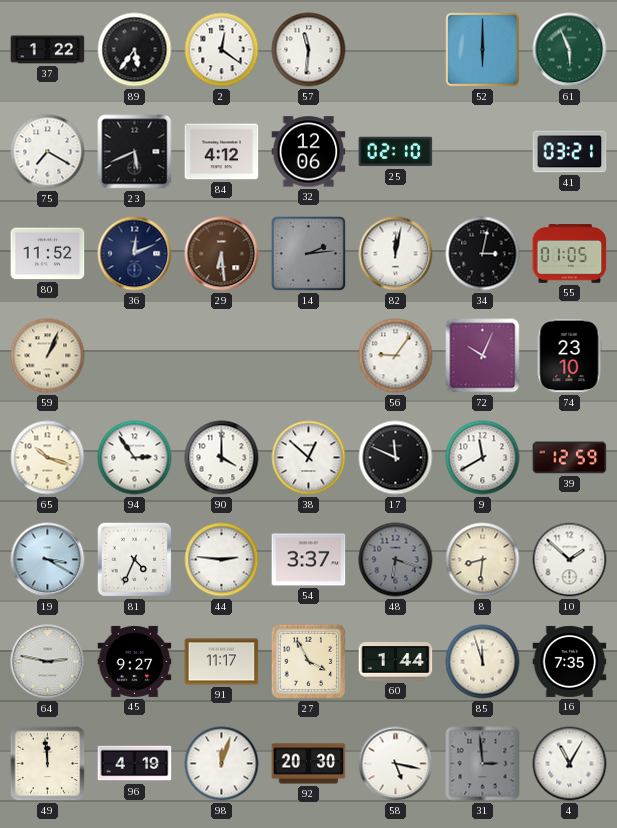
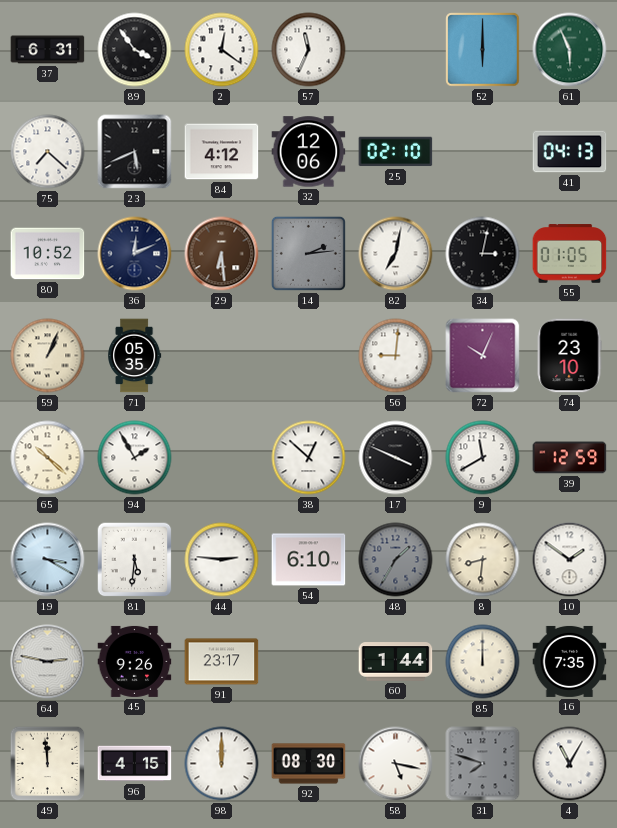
37: 1:22 -> 6:31
89: 5:36 -> 3:54
57: 11:31 -> 11:34
75: 7:20 -> 7:22
41: 03:21 -> 04:13
80: 11:52 -> 10:52
82: 12:02 -> 7:02
71: none -> 05:35
56: 9:06 -> 9:01
65: 10:18 -> 10:22
94: 2:54 -> 1:55
90: 4:00 -> none
17: 11:49 -> 3:49
81: 4:34 -> 5:31
54: 3:37 -> 6:10
48: 6:18 -> 1:35
10: 1:52 -> 1:51
45: 9:27 -> 9:26
91: 11:17 -> 23:17
27: 3:55 -> none
85: 11:57 -> 12:00
96: 4:19 -> 4:15
98: 12:03 -> 12:00
92: 20:30 -> 08:30
31: 2:59 -> 7:48
